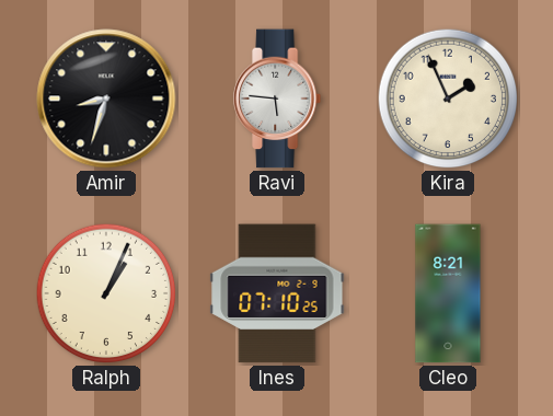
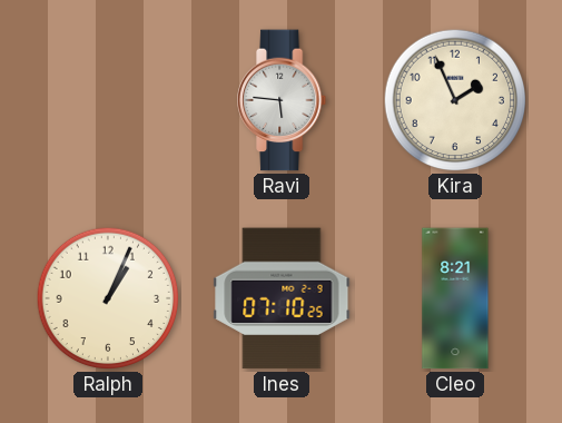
Amir: 8:33 -> none
